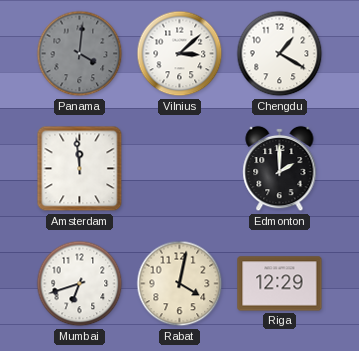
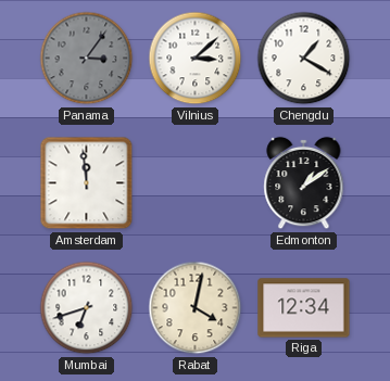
Panama: 4:01 -> 3:06
Edmonton: 2:00 -> 1:09
Riga: 12:29 -> 12:34
